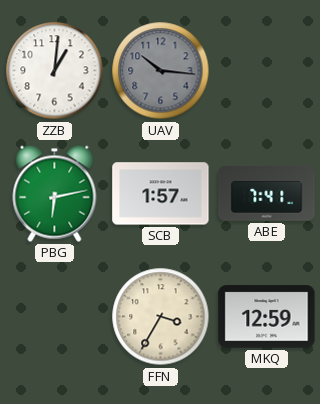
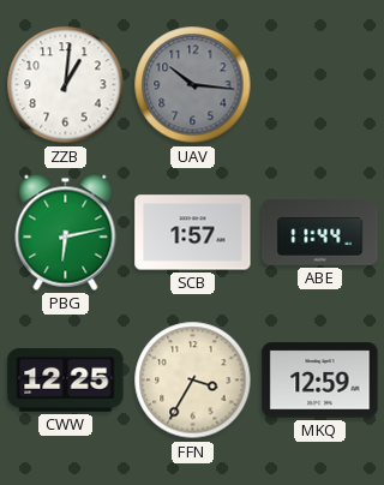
ABE: 7:41 -> 11:44
CWW: none -> 12:25
